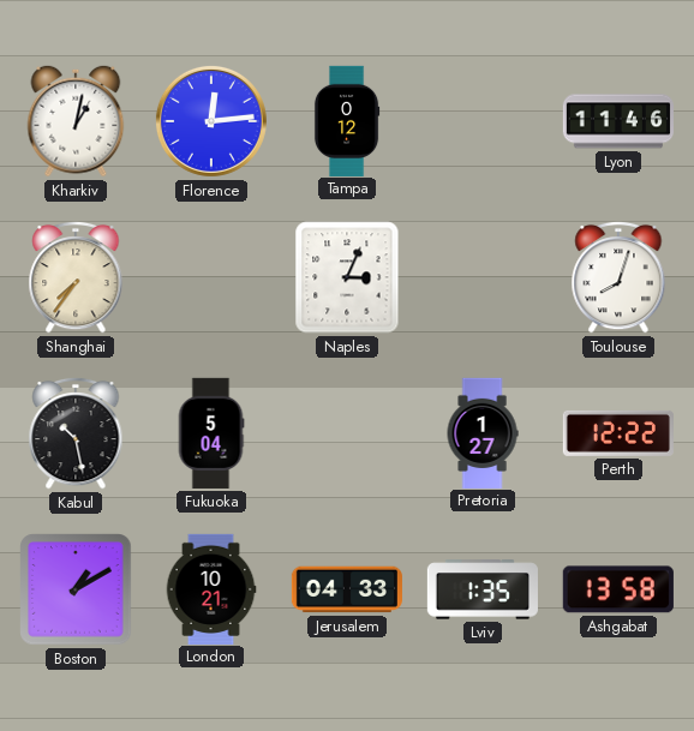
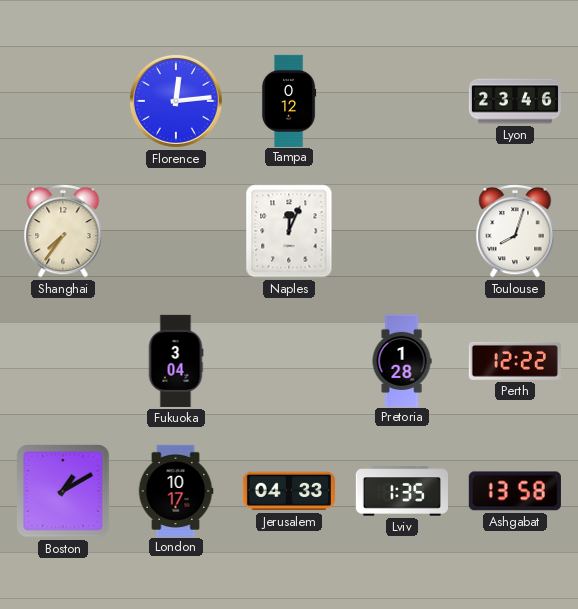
Kharkiv: 1:02 -> none
Lyon: 11:46 -> 23:46
Naples: 3:04 -> 12:04
Kabul: 10:28 -> none
Fukuoka: 5:04 -> 3:04
Pretoria: 1:27 -> 1:28
London: 10:21 -> 10:17
